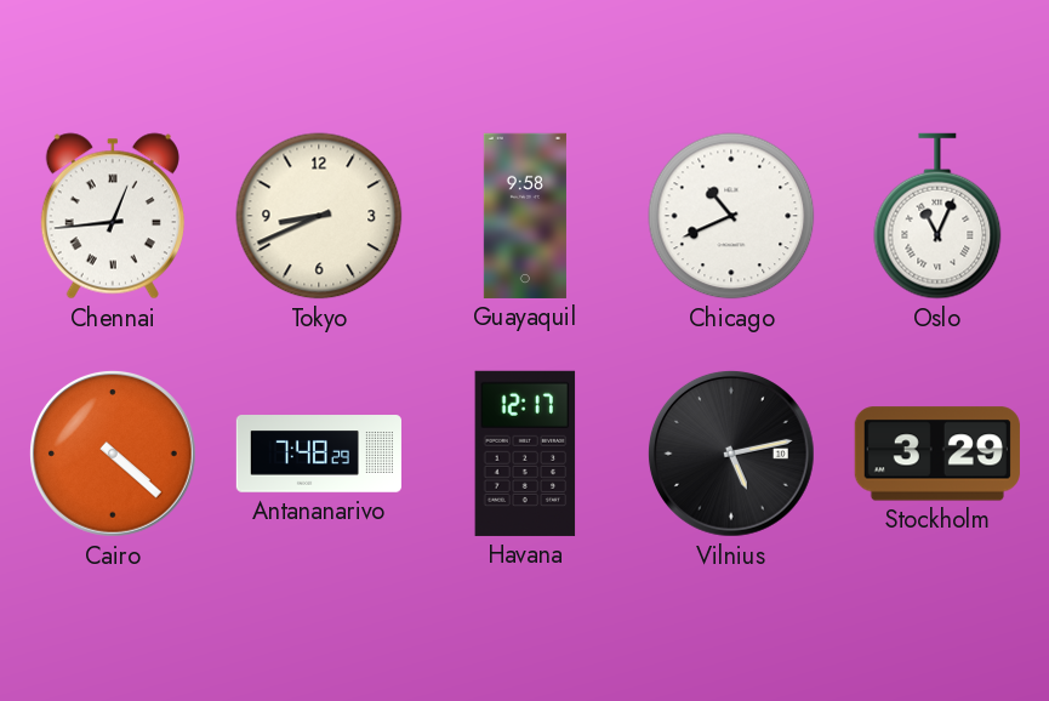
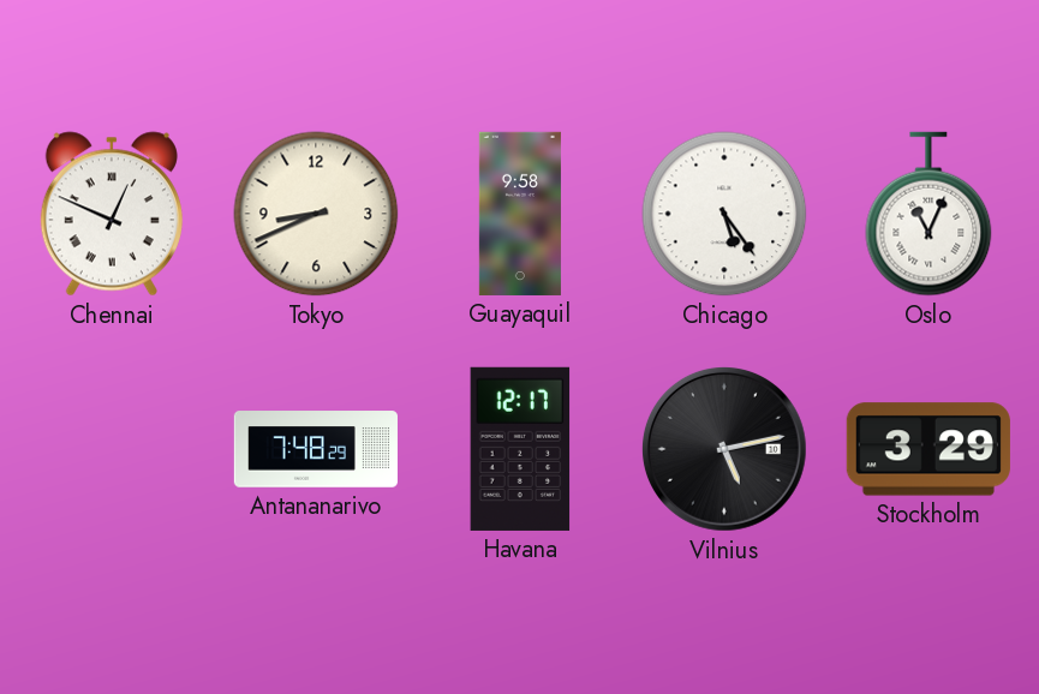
Chennai: 12:44 -> 12:49
Chicago: 10:41 -> 5:24
Cairo: 4:22 -> none
